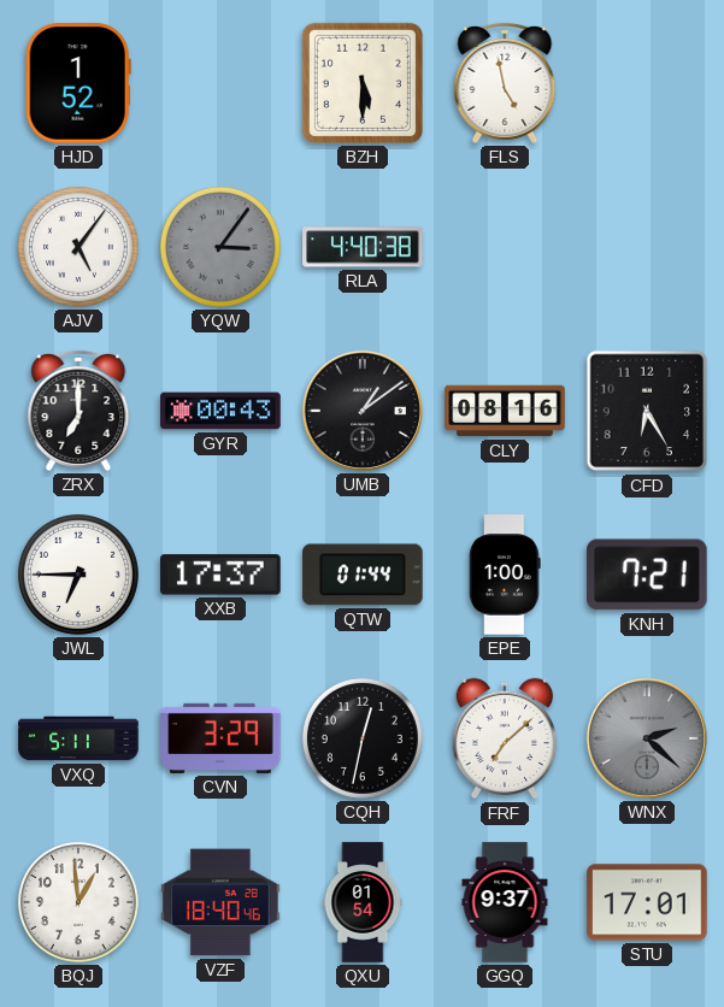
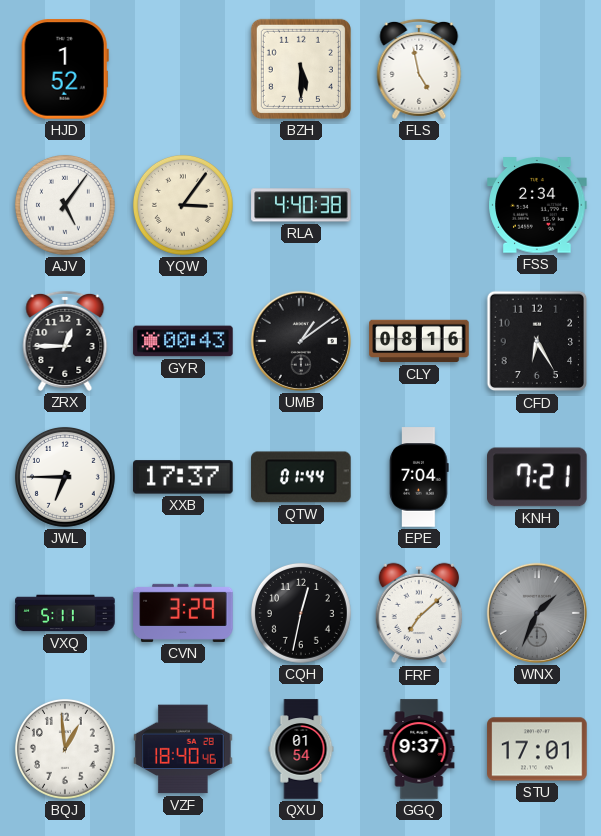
YQW dial: grey -> cream
FSS: none -> 2:34
ZRX: 7:00 -> 12:45
EPE: 1:00 -> 7:04
WNX: 2:22 -> 1:34
